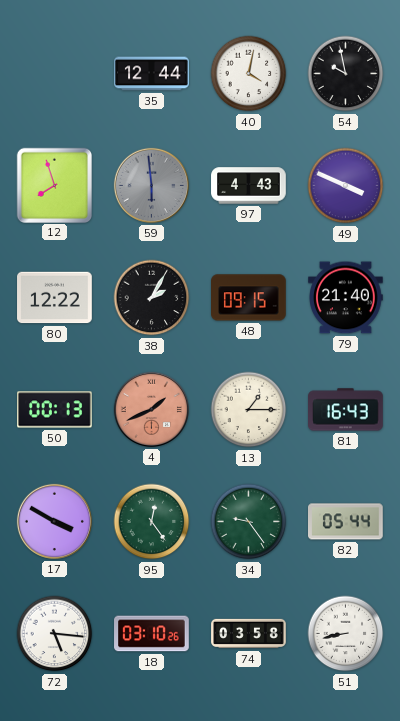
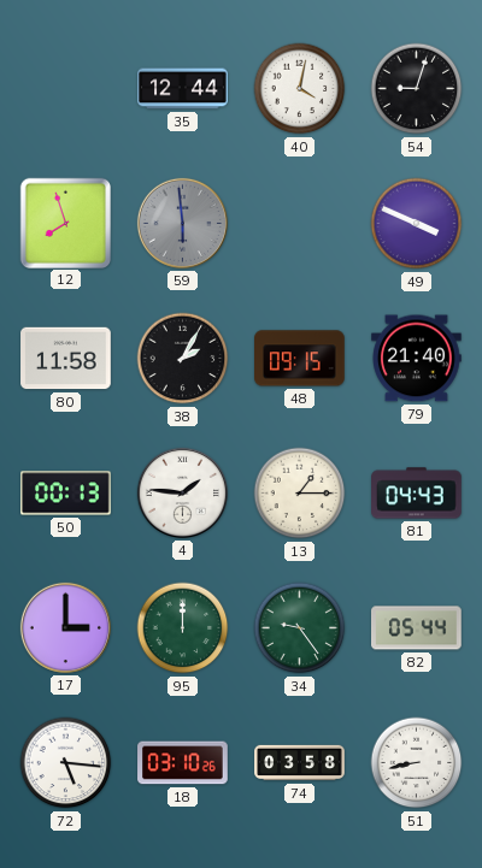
54: 9:58 -> 9:03
97: 4:43 -> none
80: 12:22 -> 11:58
4: 1:41 -> 1:46
4 dial: salmon -> white
81: 16:43 -> 04:43
17: 3:50 -> 3:00
95: 12:24 -> 12:00
